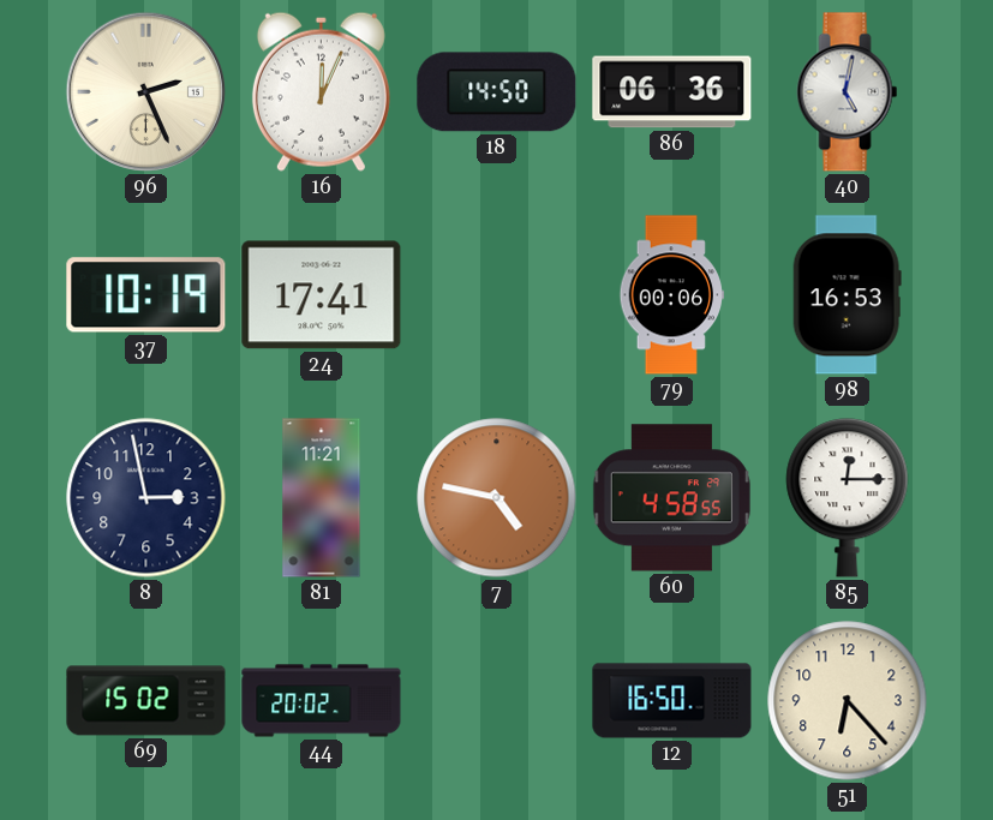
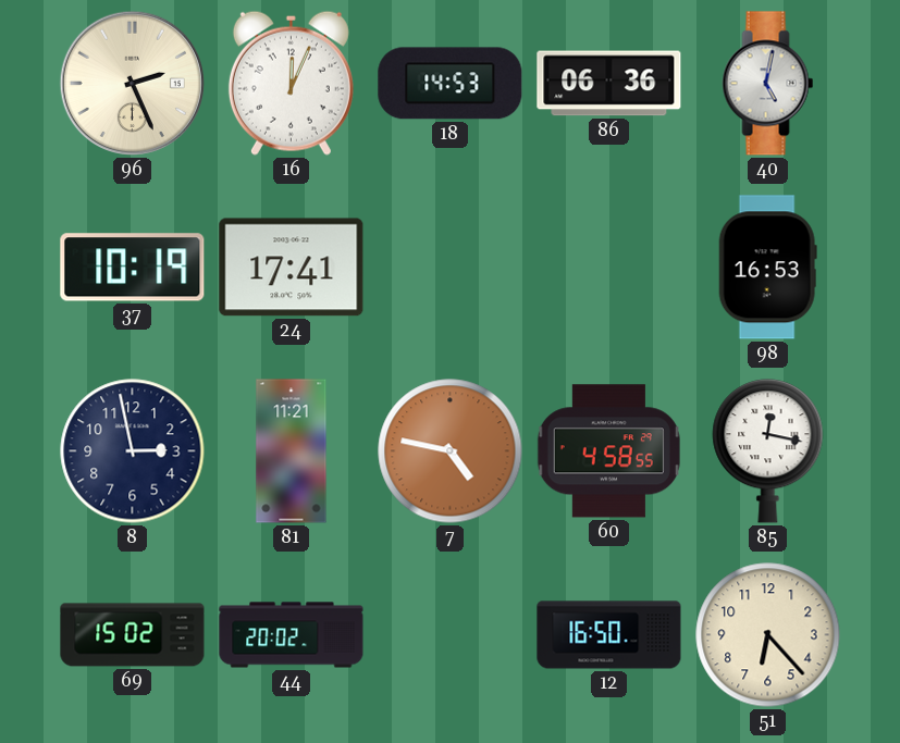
18: 14:50 -> 14:53
79: 00:06 -> none
85: 12:15 -> 12:17
